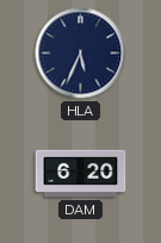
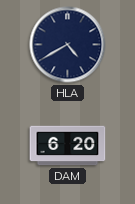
HLA: 5:34 -> 4:40
